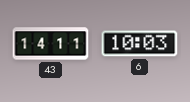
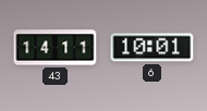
6: 10:03 -> 10:01
